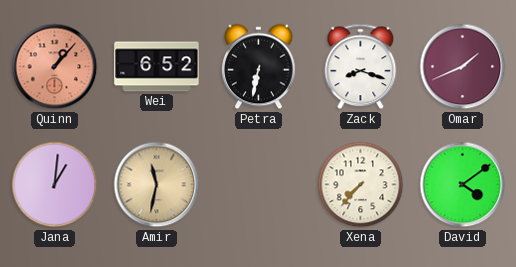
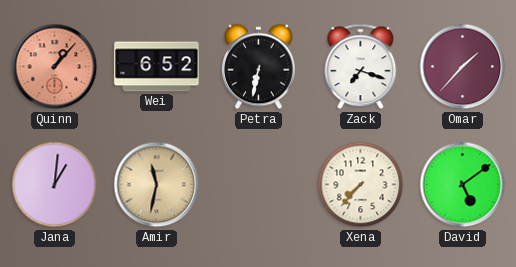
Zack: 8:18 -> 7:18
Omar: 1:41 -> 1:37
David: 4:09 -> 5:09
